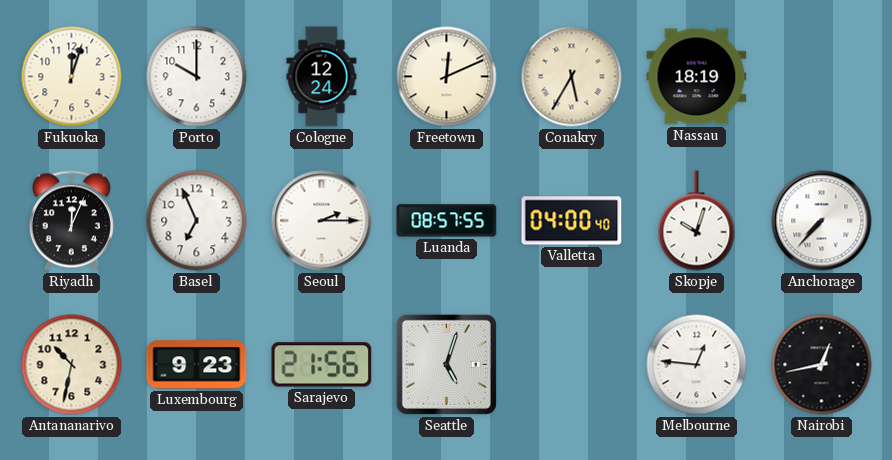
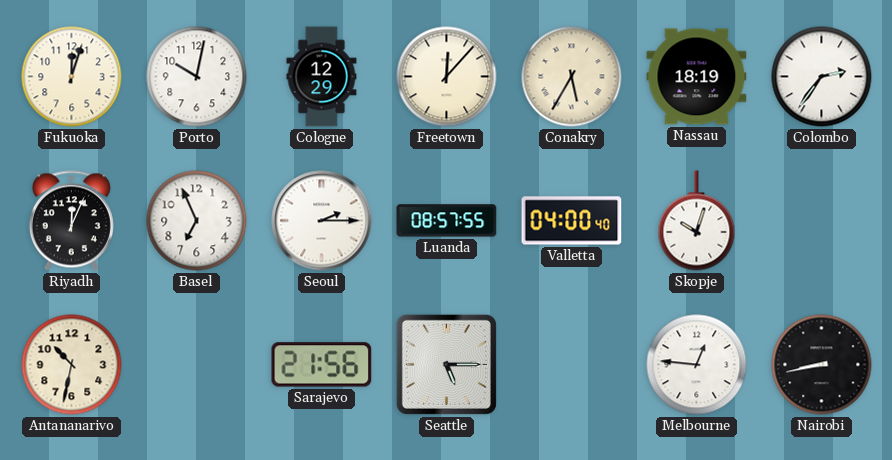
Porto: 10:00 -> 10:02
Cologne: 12:24 -> 12:29
Freetown: 12:11 -> 12:07
Colombo: none -> 2:36
Anchorage: 7:37 -> none
Luxembourg: 9:23 -> none
Seattle: 5:03 -> 5:15
Nairobi: 12:43 -> 8:43
